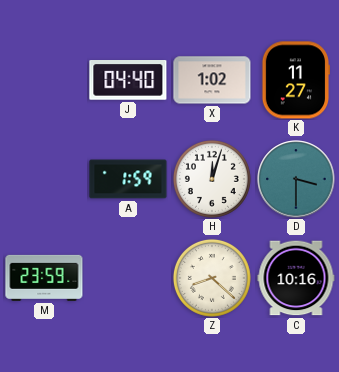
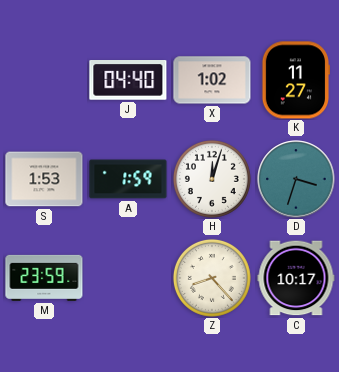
S: none -> 1:53
D: 3:30 -> 3:33
Z: 8:22 -> 8:23
C: 10:16 -> 10:17
